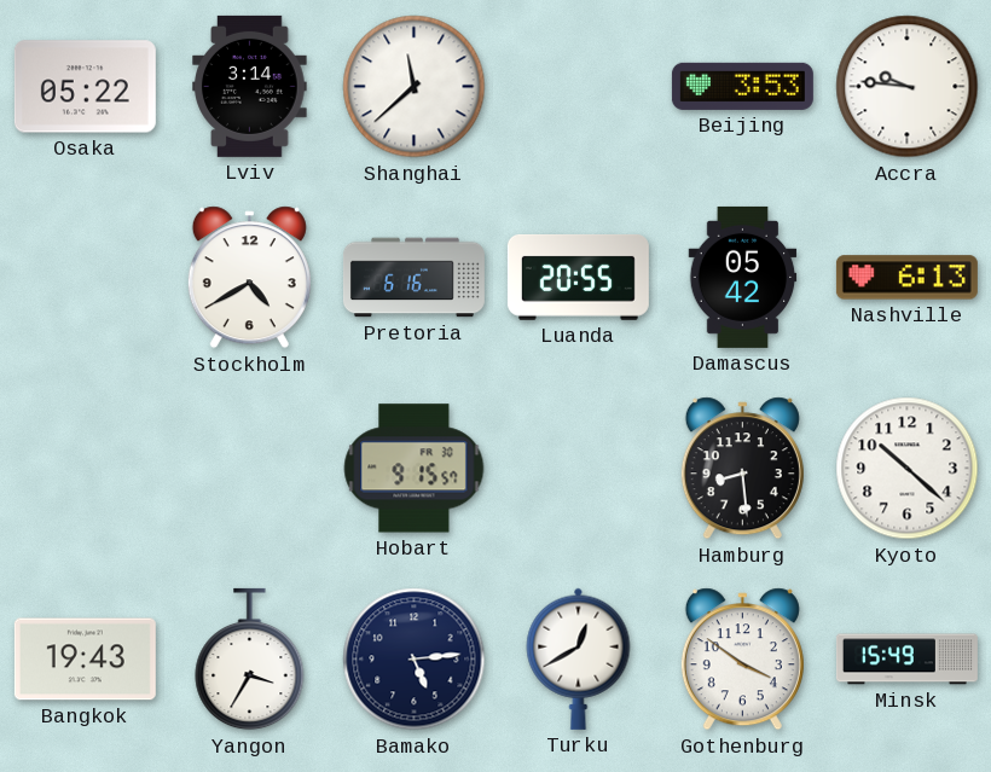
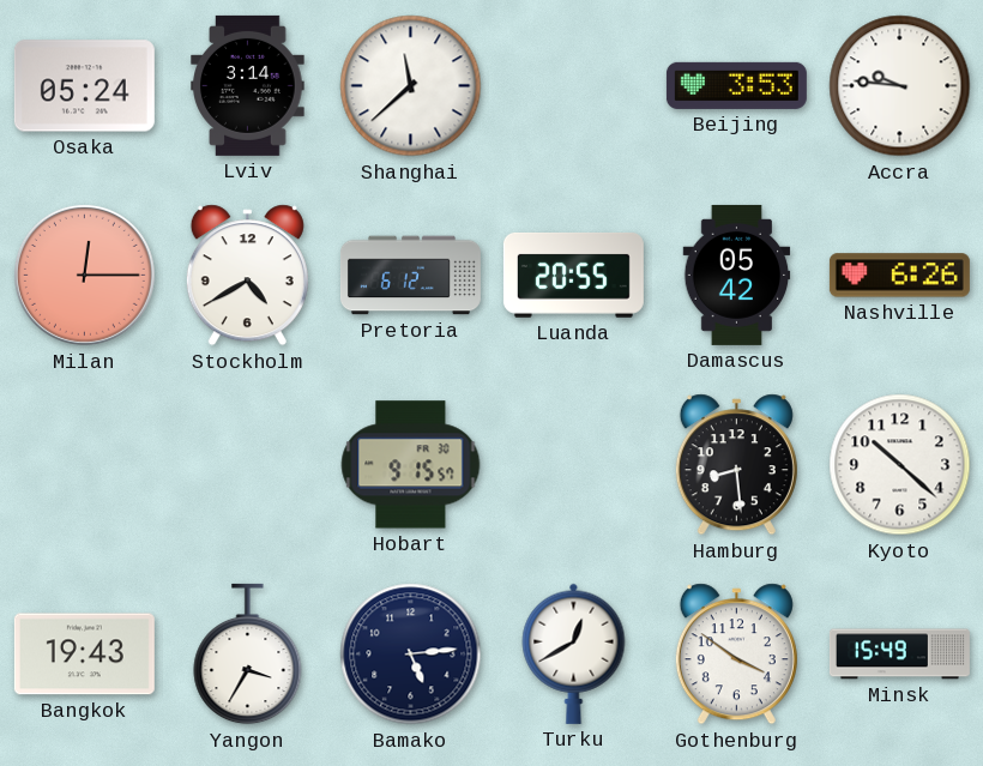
Osaka: 05:22 -> 05:24
Milan: none -> 12:15
Pretoria: 6:16 -> 6:12
Nashville: 6:13 -> 6:26
